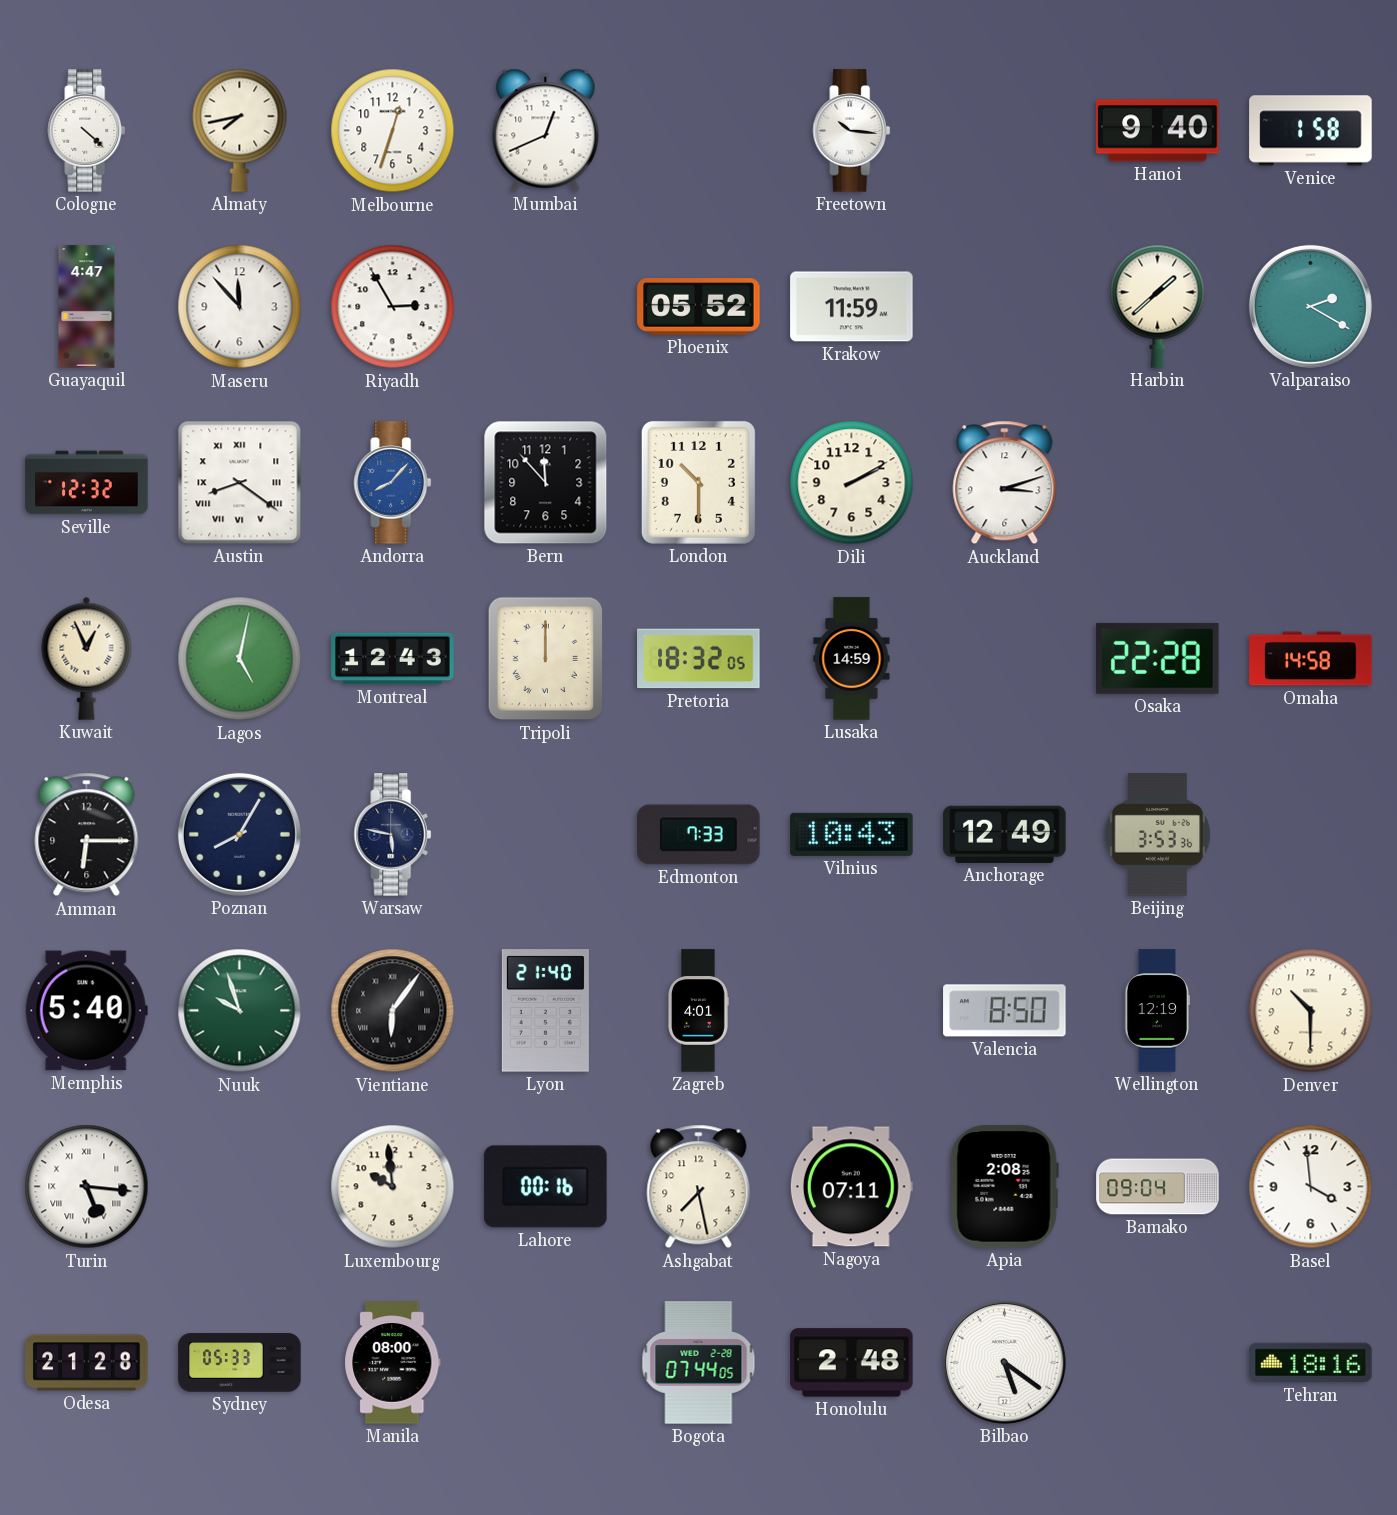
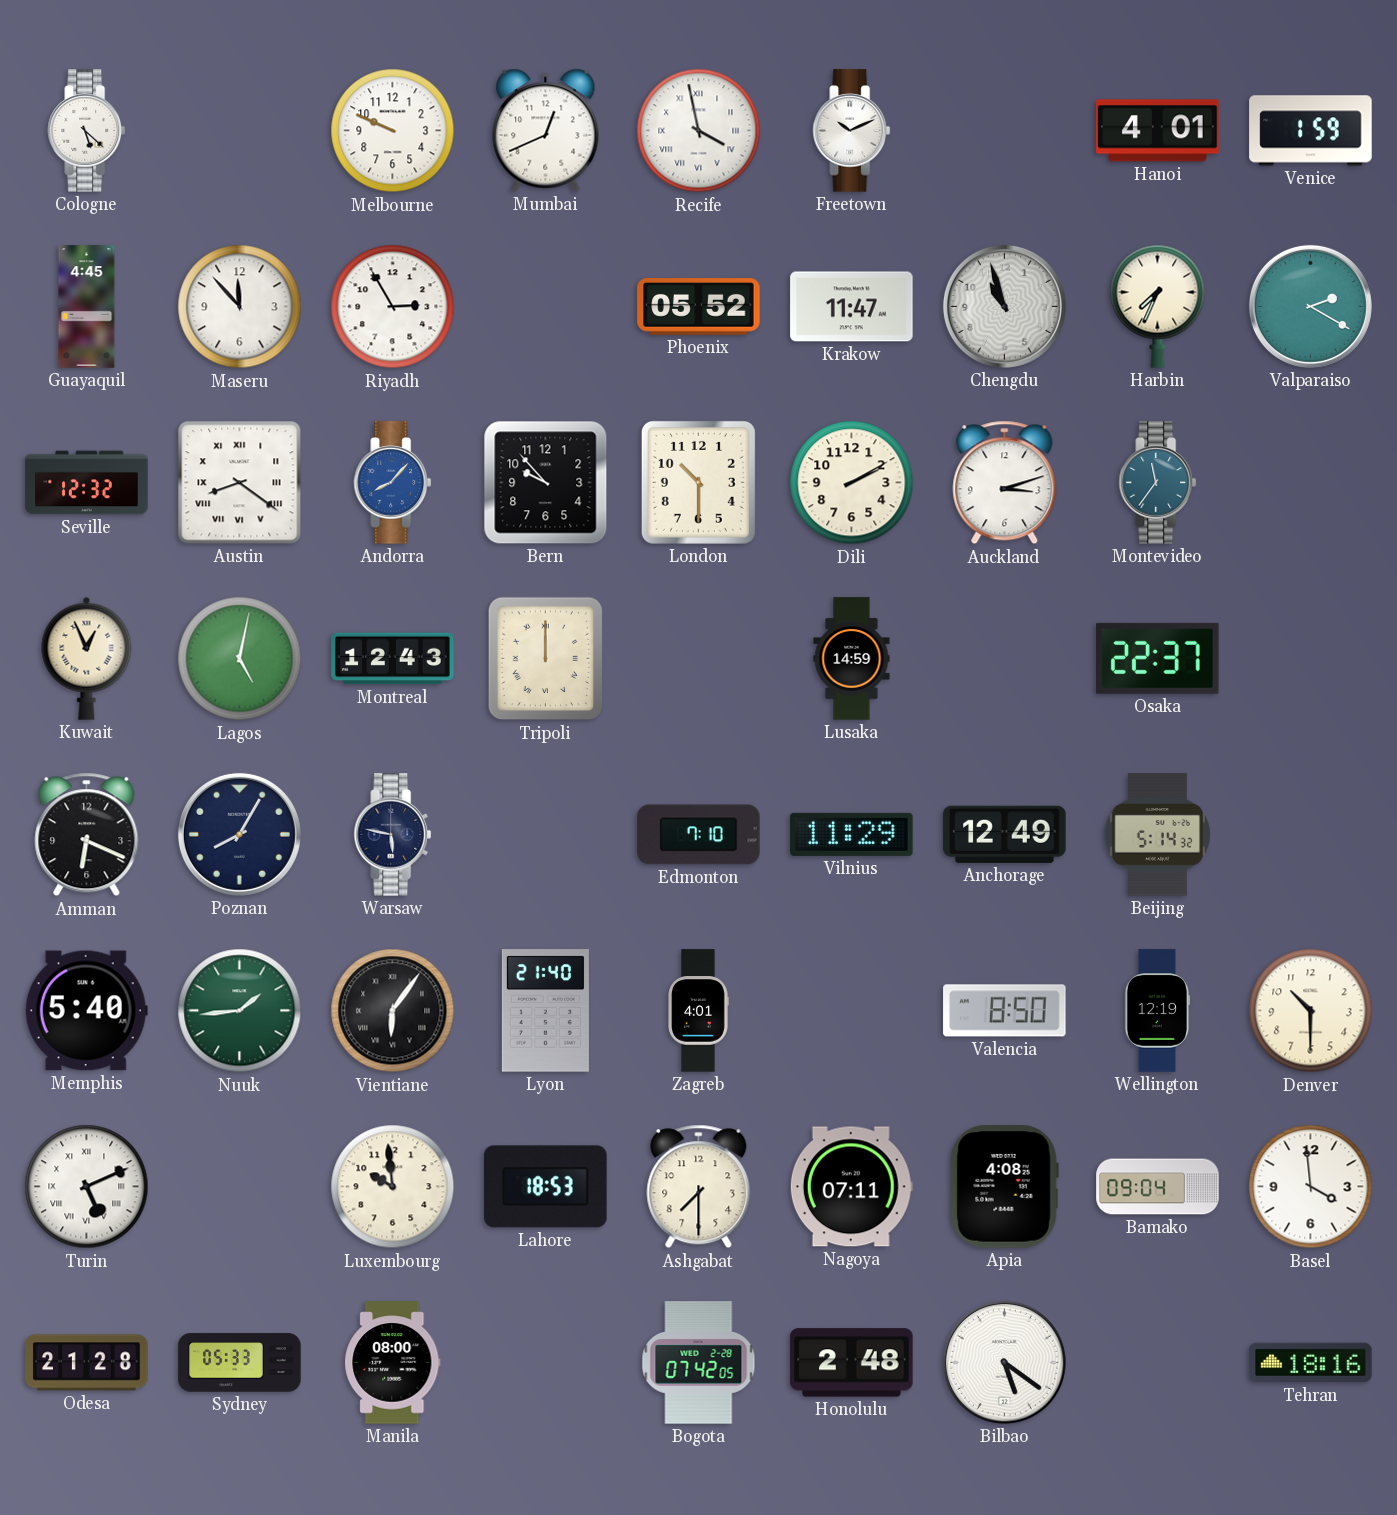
Cologne: 4:22 -> 5:22
Almaty: 7:43 -> none
Melbourne: 12:33 -> 9:49
Recife: none -> 3:58
Freetown: 10:16 -> 10:11
Hanoi: 9:40 -> 4:01
Venice: 1:58 -> 1:59
Guayaquil: 4:47 -> 4:45
Krakow: 11:59 -> 11:47
Chengdu: none -> 10:57
Harbin: 1:38 -> 7:34
Bern: 11:53 -> 9:53
Montevideo: none -> 11:36
Pretoria: 18:32 -> none
Osaka: 22:28 -> 22:37
Omaha: 14:58 -> none
Amman: 6:15 -> 6:19
Edmonton: 7:33 -> 7:10
Vilnius: 10:43 -> 11:29
Beijing: 3:53 -> 5:14
Nuuk: 9:57 -> 1:44
Turin: 5:16 -> 5:11
Lahore: 00:16 -> 18:53
Ashgabat: 7:28 -> 7:30
Apia: 2:08 -> 4:08
Bogota: 07:44 -> 07:42
